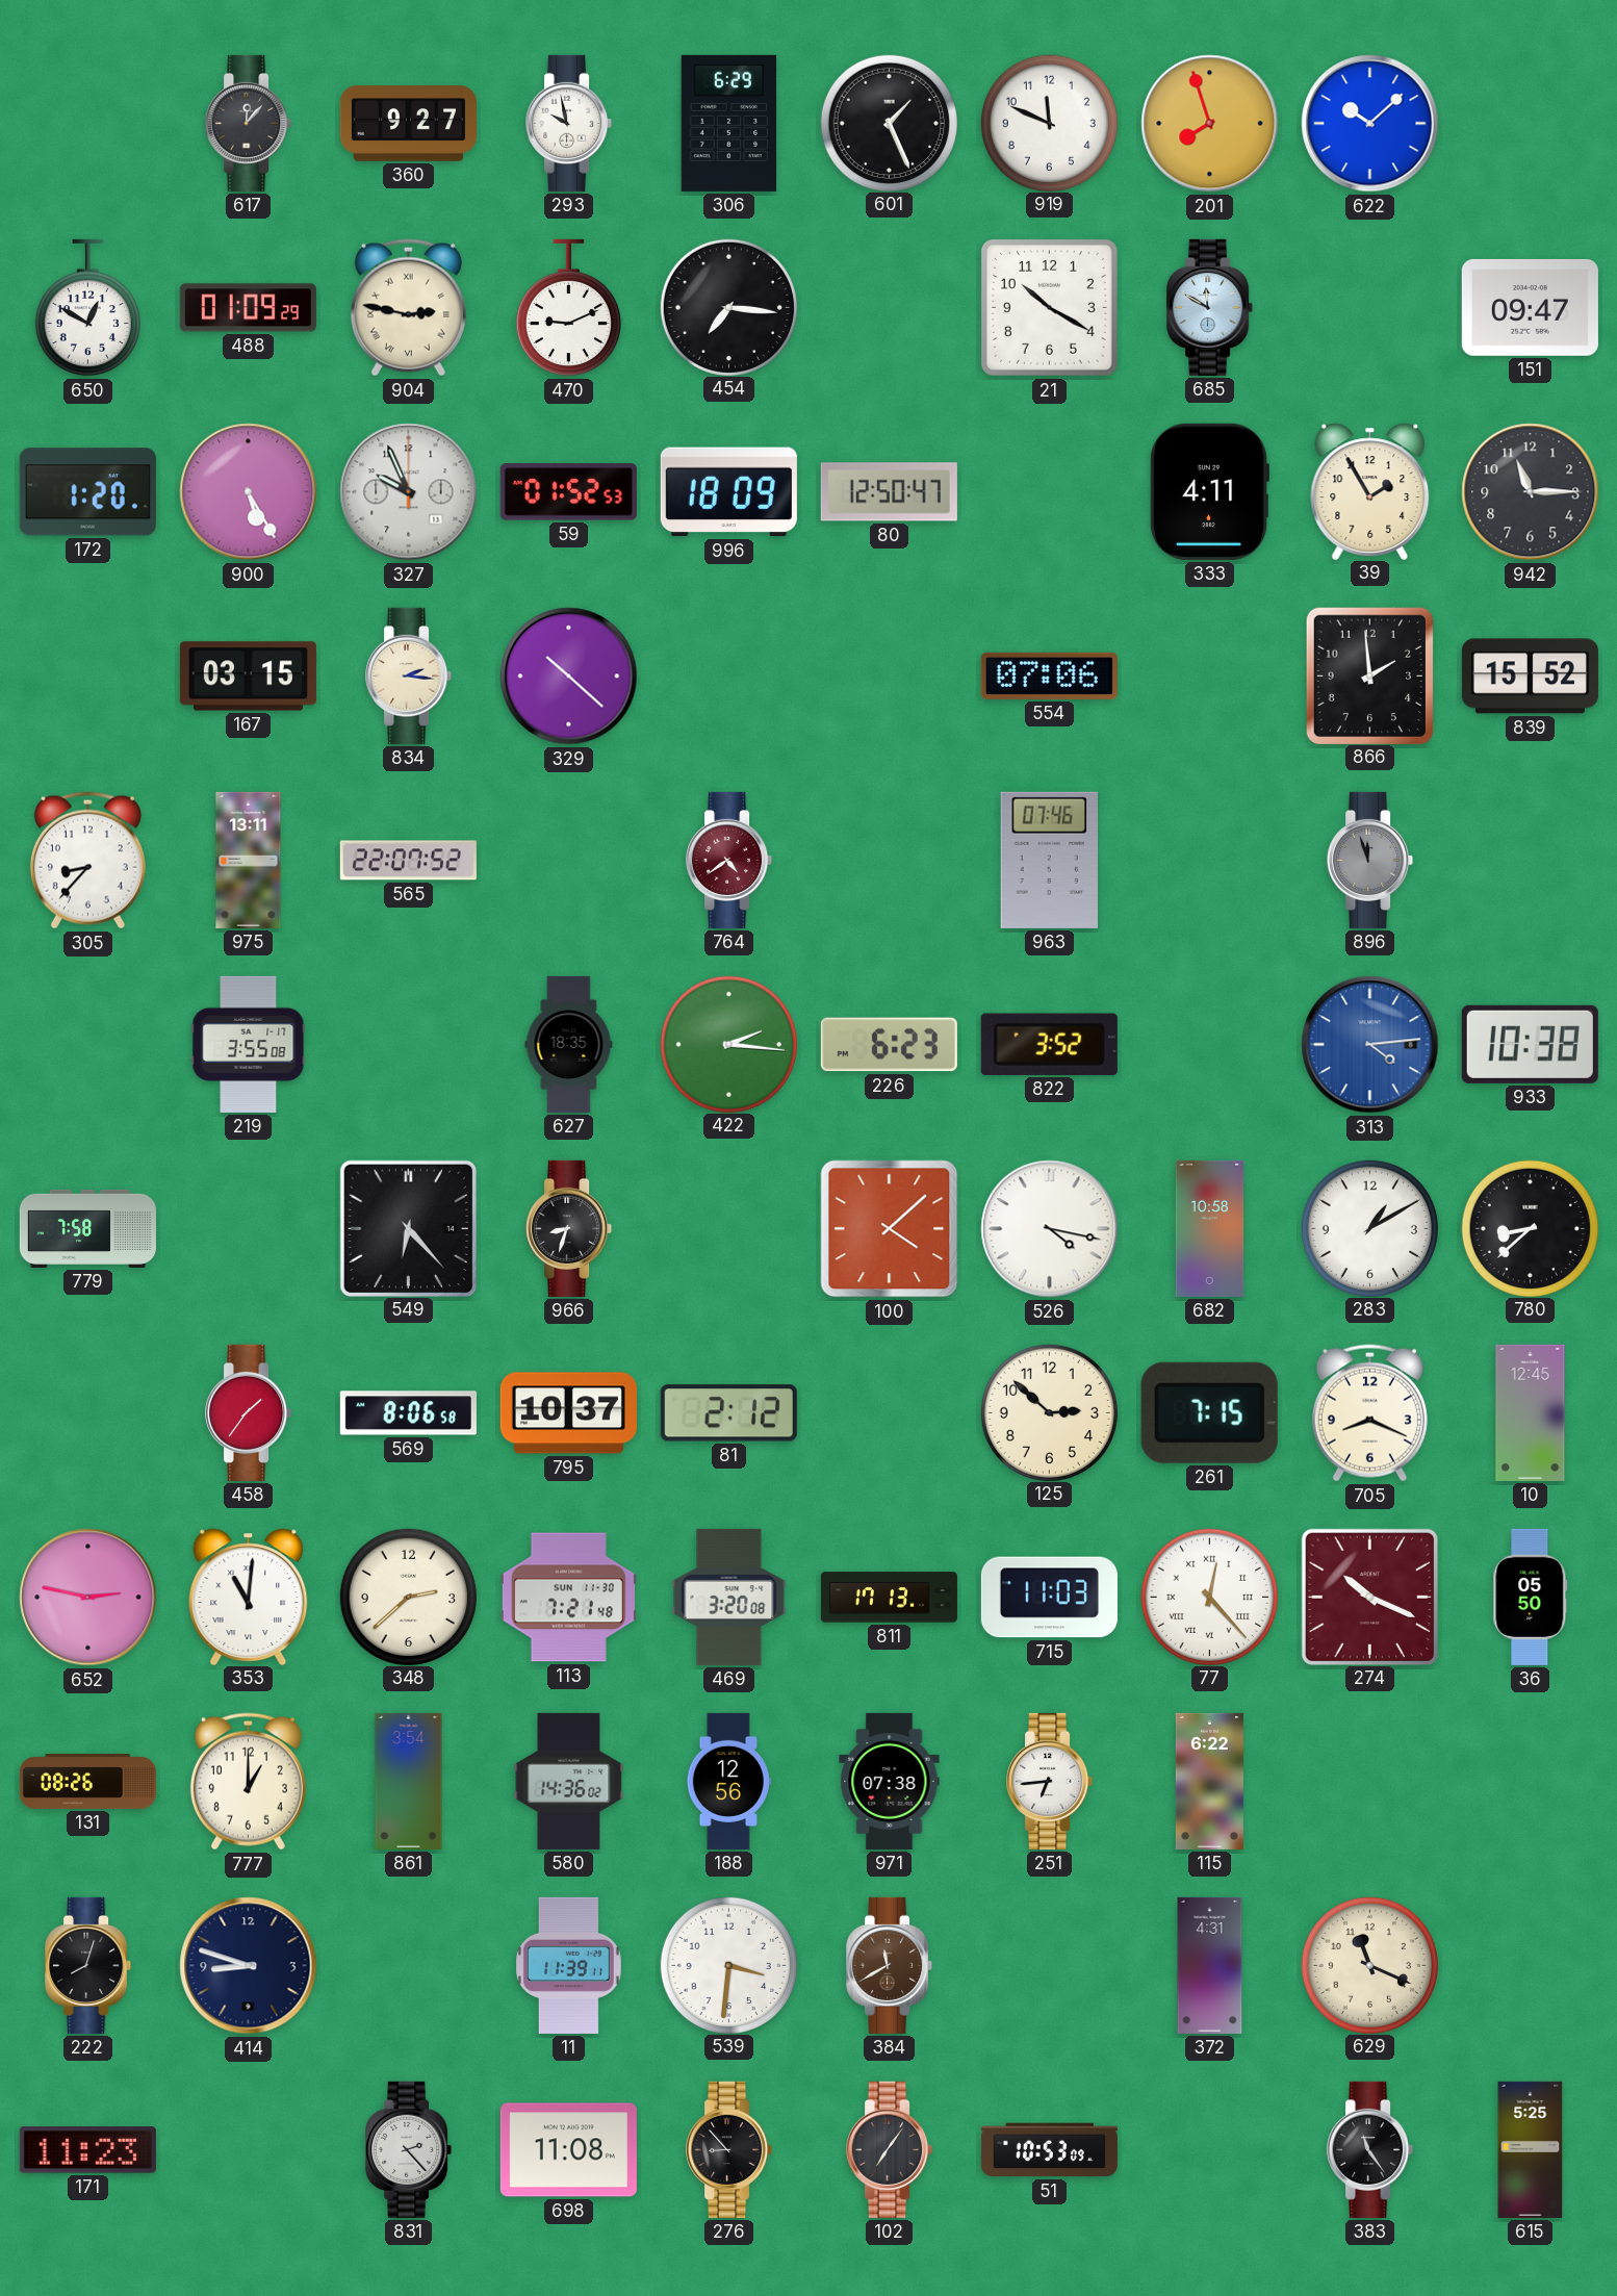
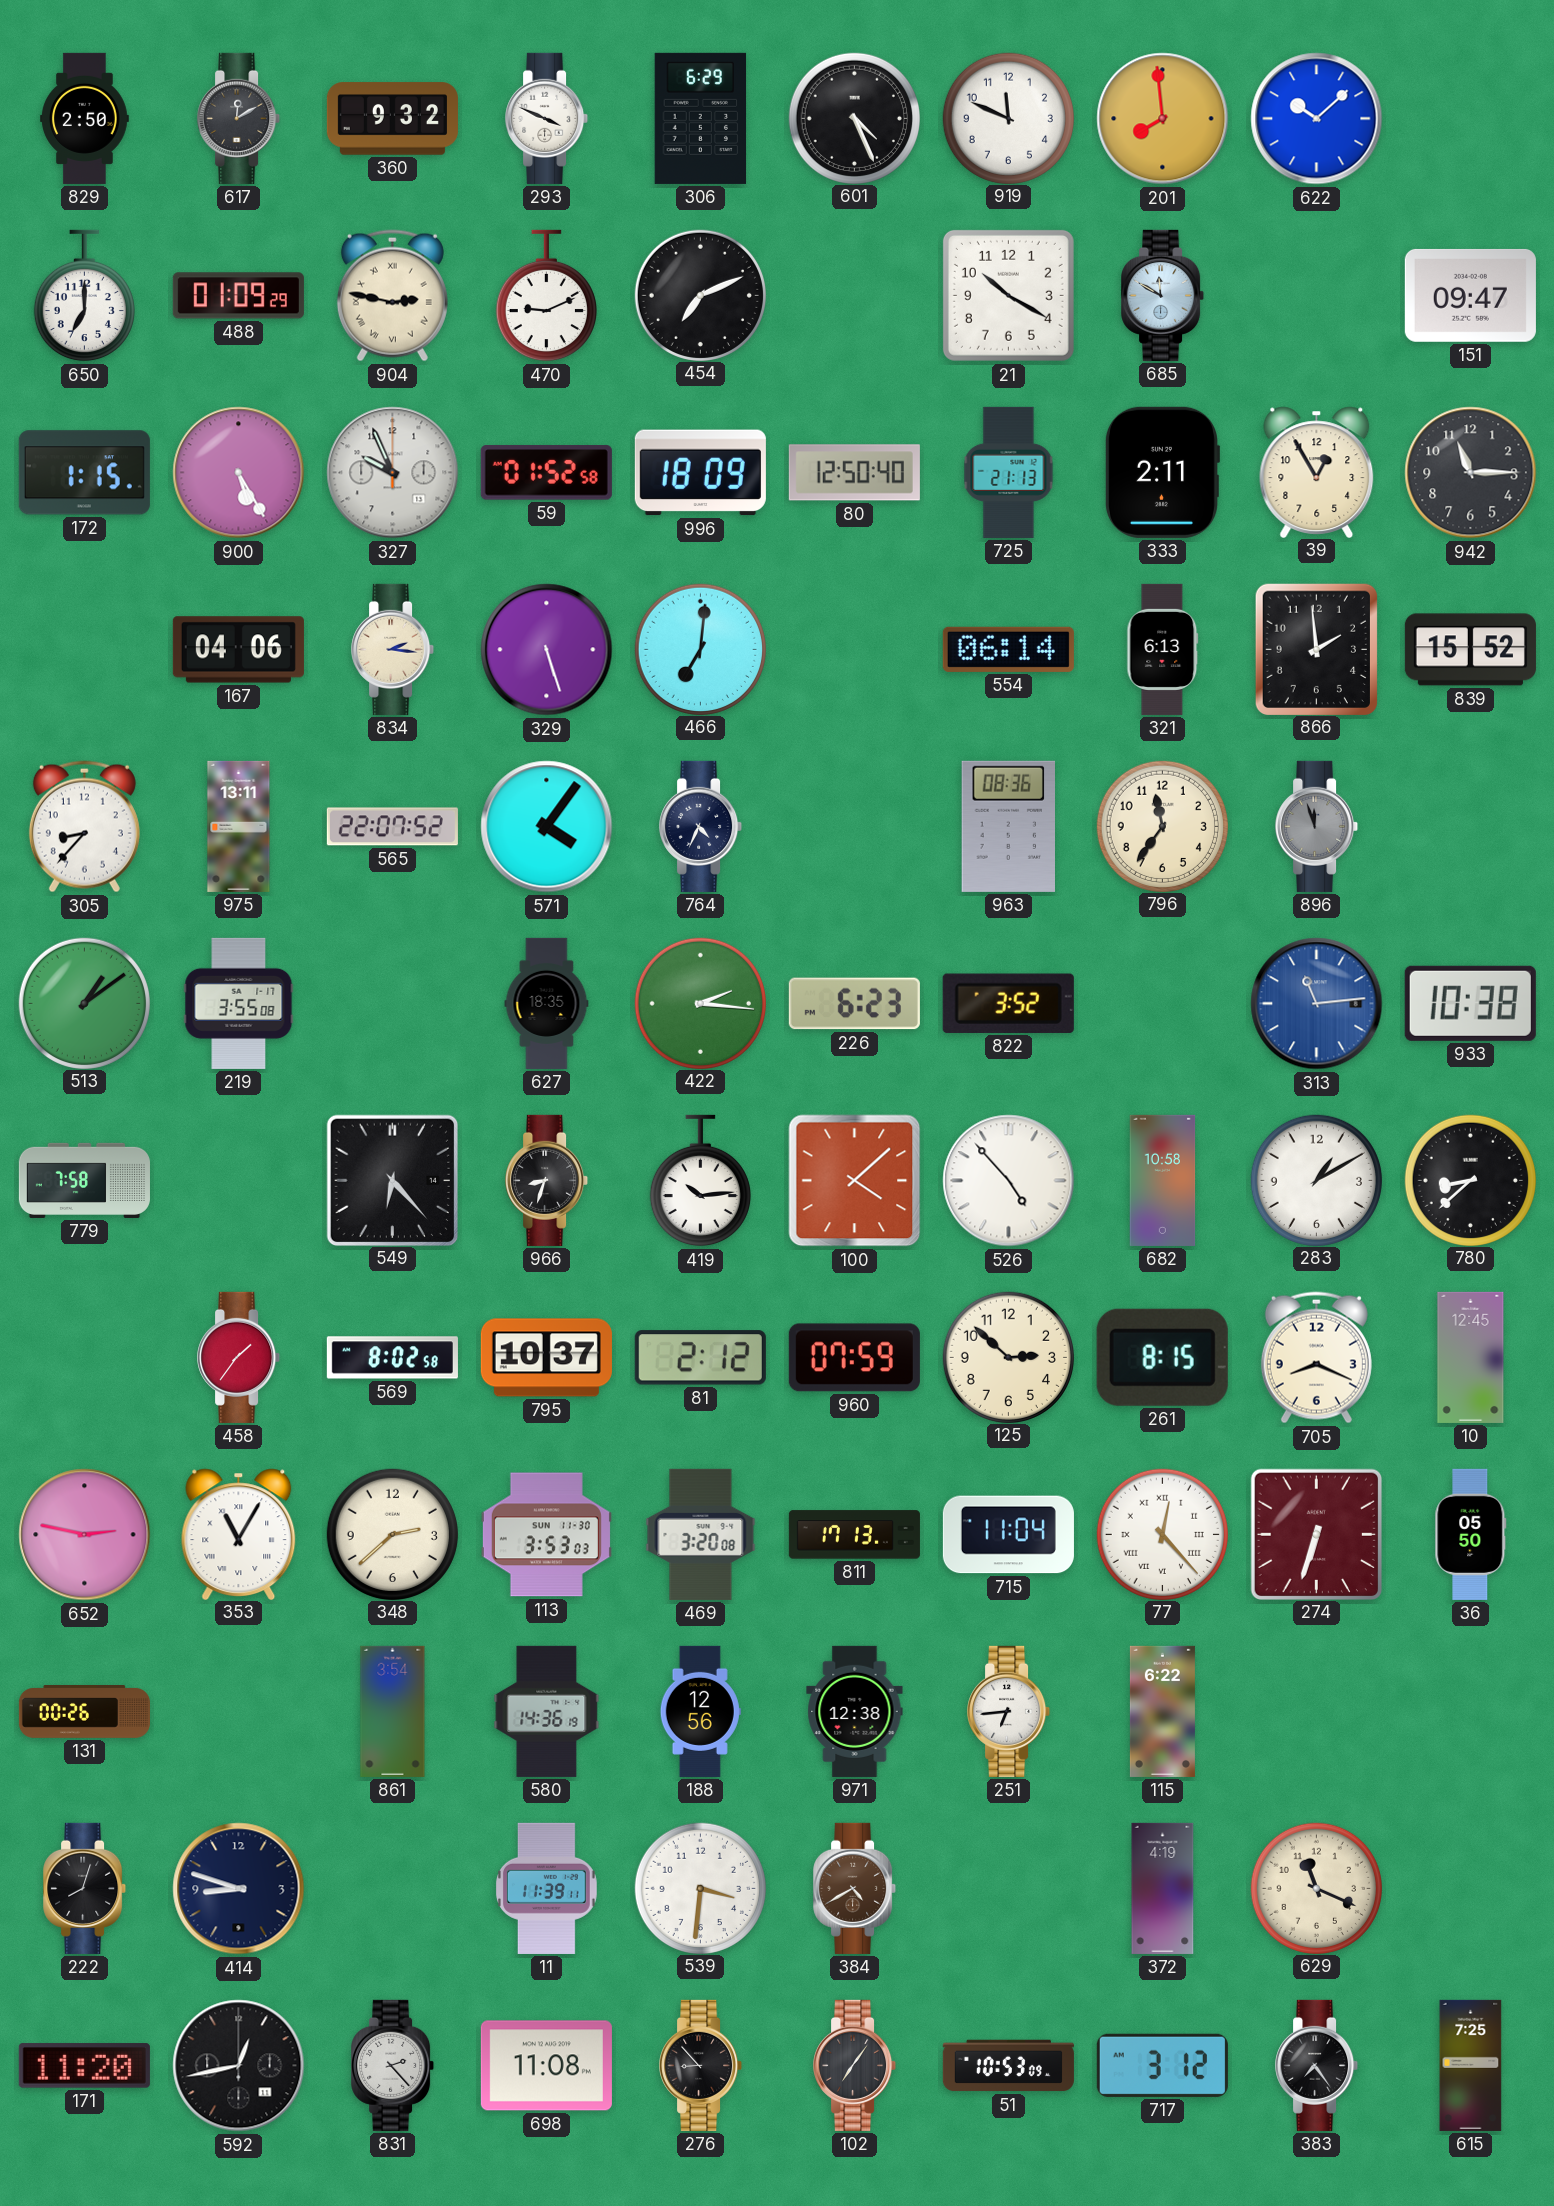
829: none -> 2:50
617: 12:07 -> 12:10
360: 9:27 -> 9:32
293: 9:58 -> 3:49
601: 1:26 -> 4:26
201: 7:57 -> 7:59
650: 12:50 -> 7:00
454: 7:16 -> 7:11
172: 1:20 -> 1:15
59: 01:52:53 -> 01:52:58
80: 12:50:47 -> 12:50:40
725: none -> 21:13
333: 4:11 -> 2:11
39: 1:55 -> 12:55
167: 03:15 -> 04:06
329: 10:22 -> 5:27
466: none -> 7:01
554: 07:06 -> 06:14
321: none -> 6:13
571: none -> 4:06
764: 4:39 -> 4:34
764 dial: burgundy -> navy
963: 07:46 -> 08:36
796: none -> 11:36
513: none -> 1:09
313: 4:14 -> 11:14
419: none -> 10:14
526: 4:17 -> 4:53
569: 8:06 -> 8:02
960: none -> 07:59
261: 7:15 -> 8:15
353: 11:01 -> 11:05
113: 7:21 -> 3:53
715: 11:03 -> 11:04
274: 10:19 -> 6:33
131: 08:26 -> 00:26
777: 1:00 -> none
580: 14:36:02 -> 14:36:19
971: 07:38 -> 12:38
384: 11:40 -> 4:40
372: 4:31 -> 4:19
171: 11:23 -> 11:20
592: none -> 12:43
717: none -> 3:12
383: 11:24 -> 7:24
615: 5:25 -> 7:25
